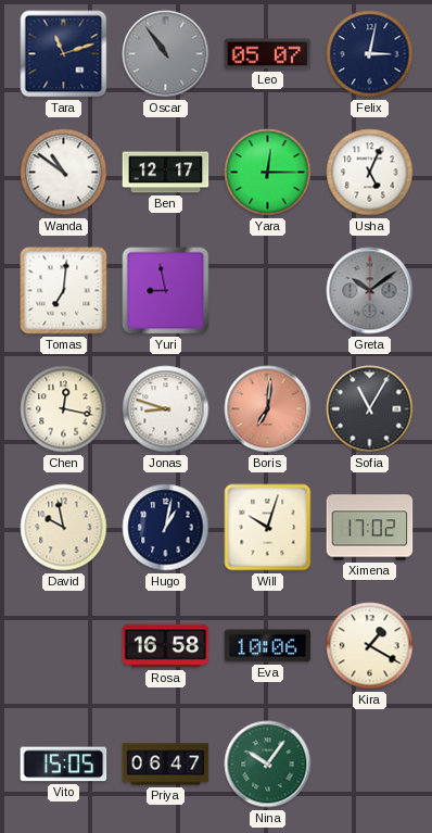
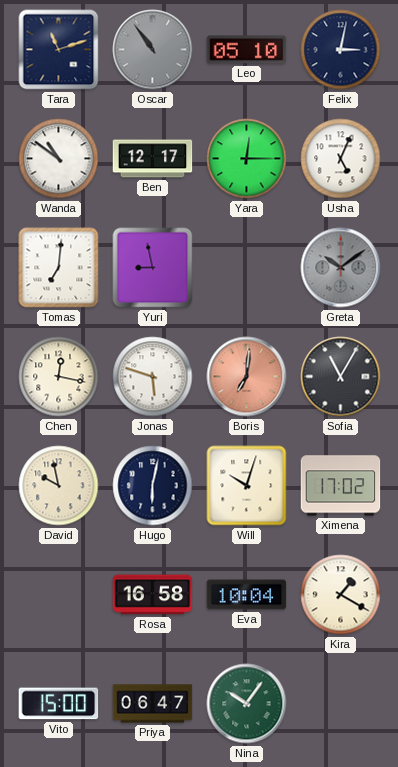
Leo: 05:07 -> 05:10
Jonas: 8:48 -> 5:48
Hugo: 1:02 -> 6:02
Eva: 10:06 -> 10:04
Vito: 15:05 -> 15:00
